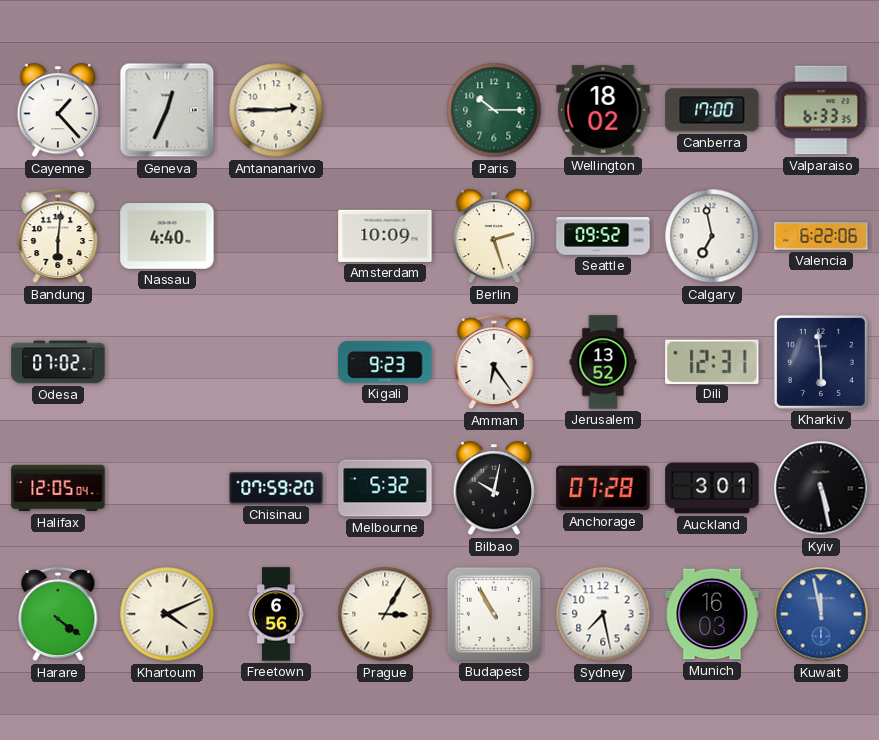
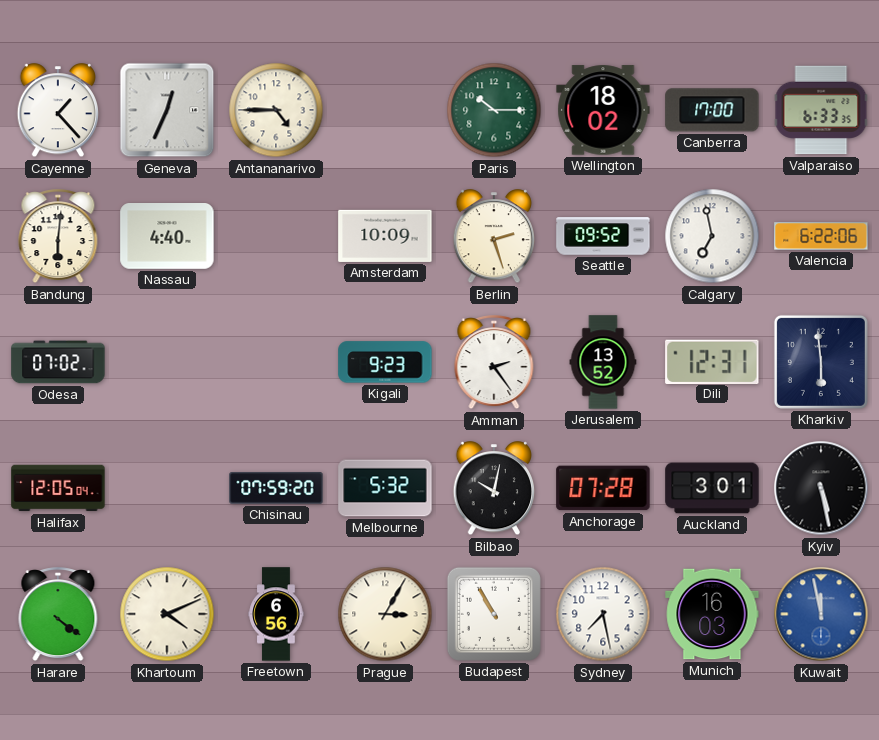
Antananarivo: 2:45 -> 4:45
Amman: 6:24 -> 2:24
